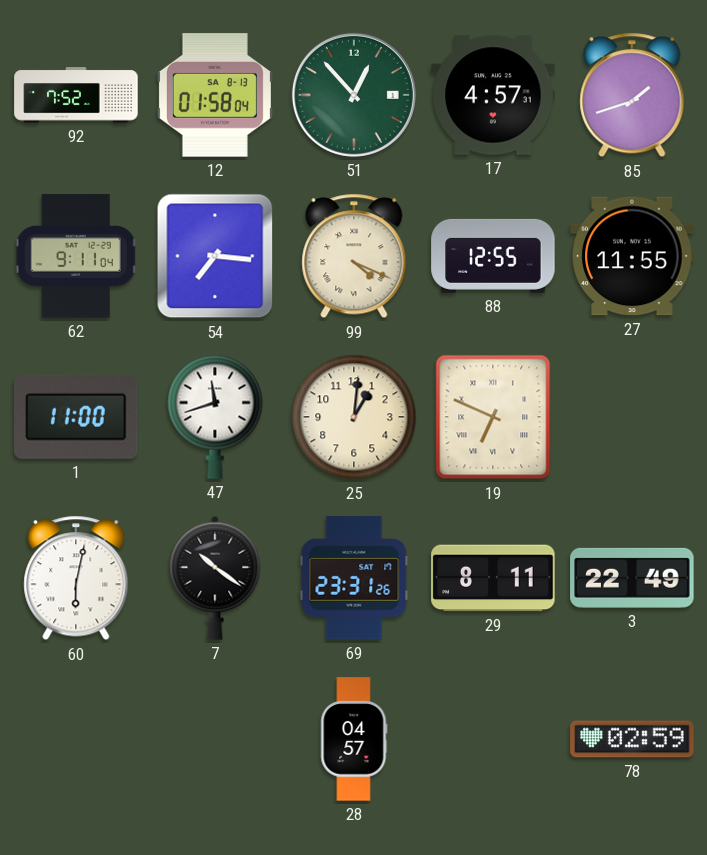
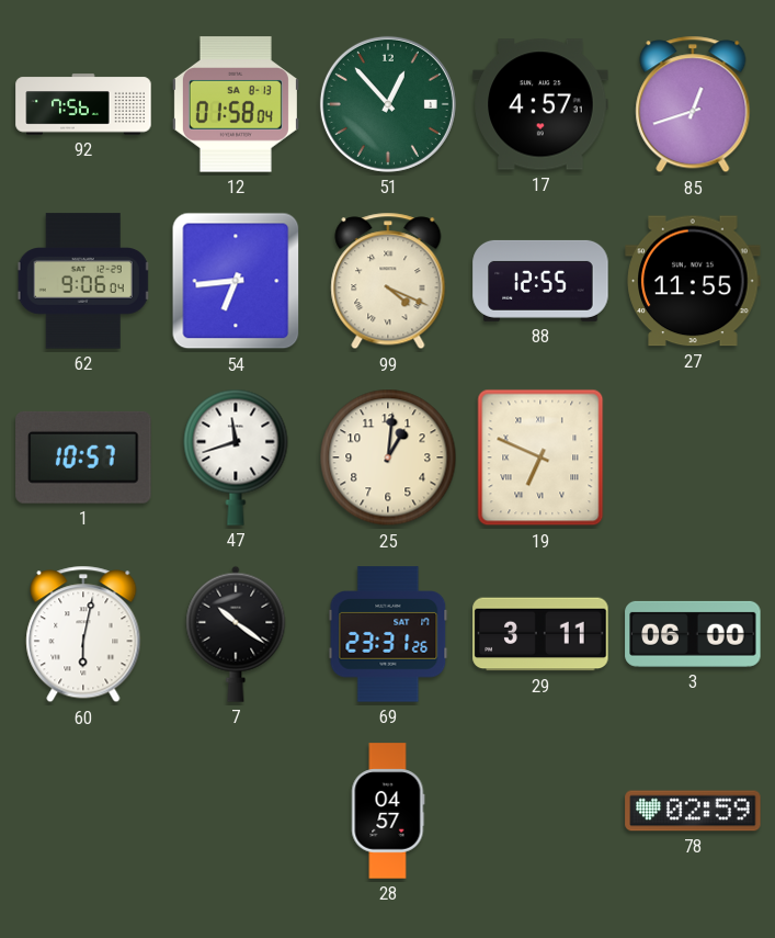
92: 7:52 -> 7:56
85: 1:42 -> 12:42
62: 9:11 -> 9:06
54: 7:16 -> 6:44
1: 11:00 -> 10:57
29: 8:11 -> 3:11
3: 22:49 -> 06:00
